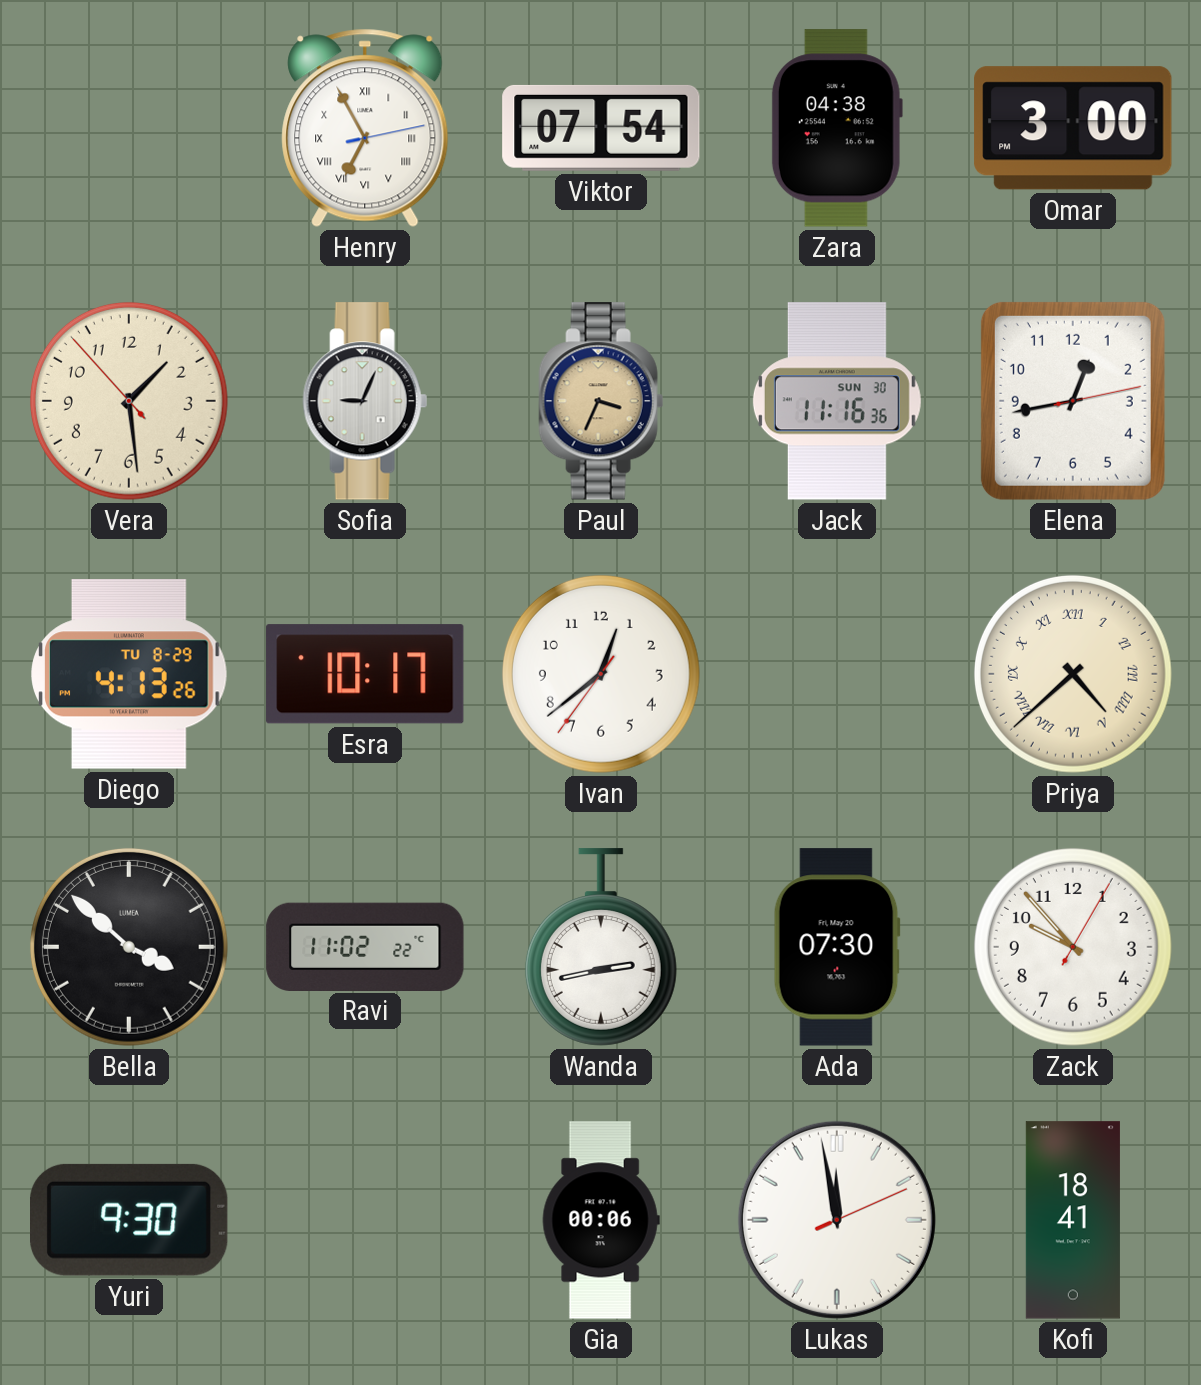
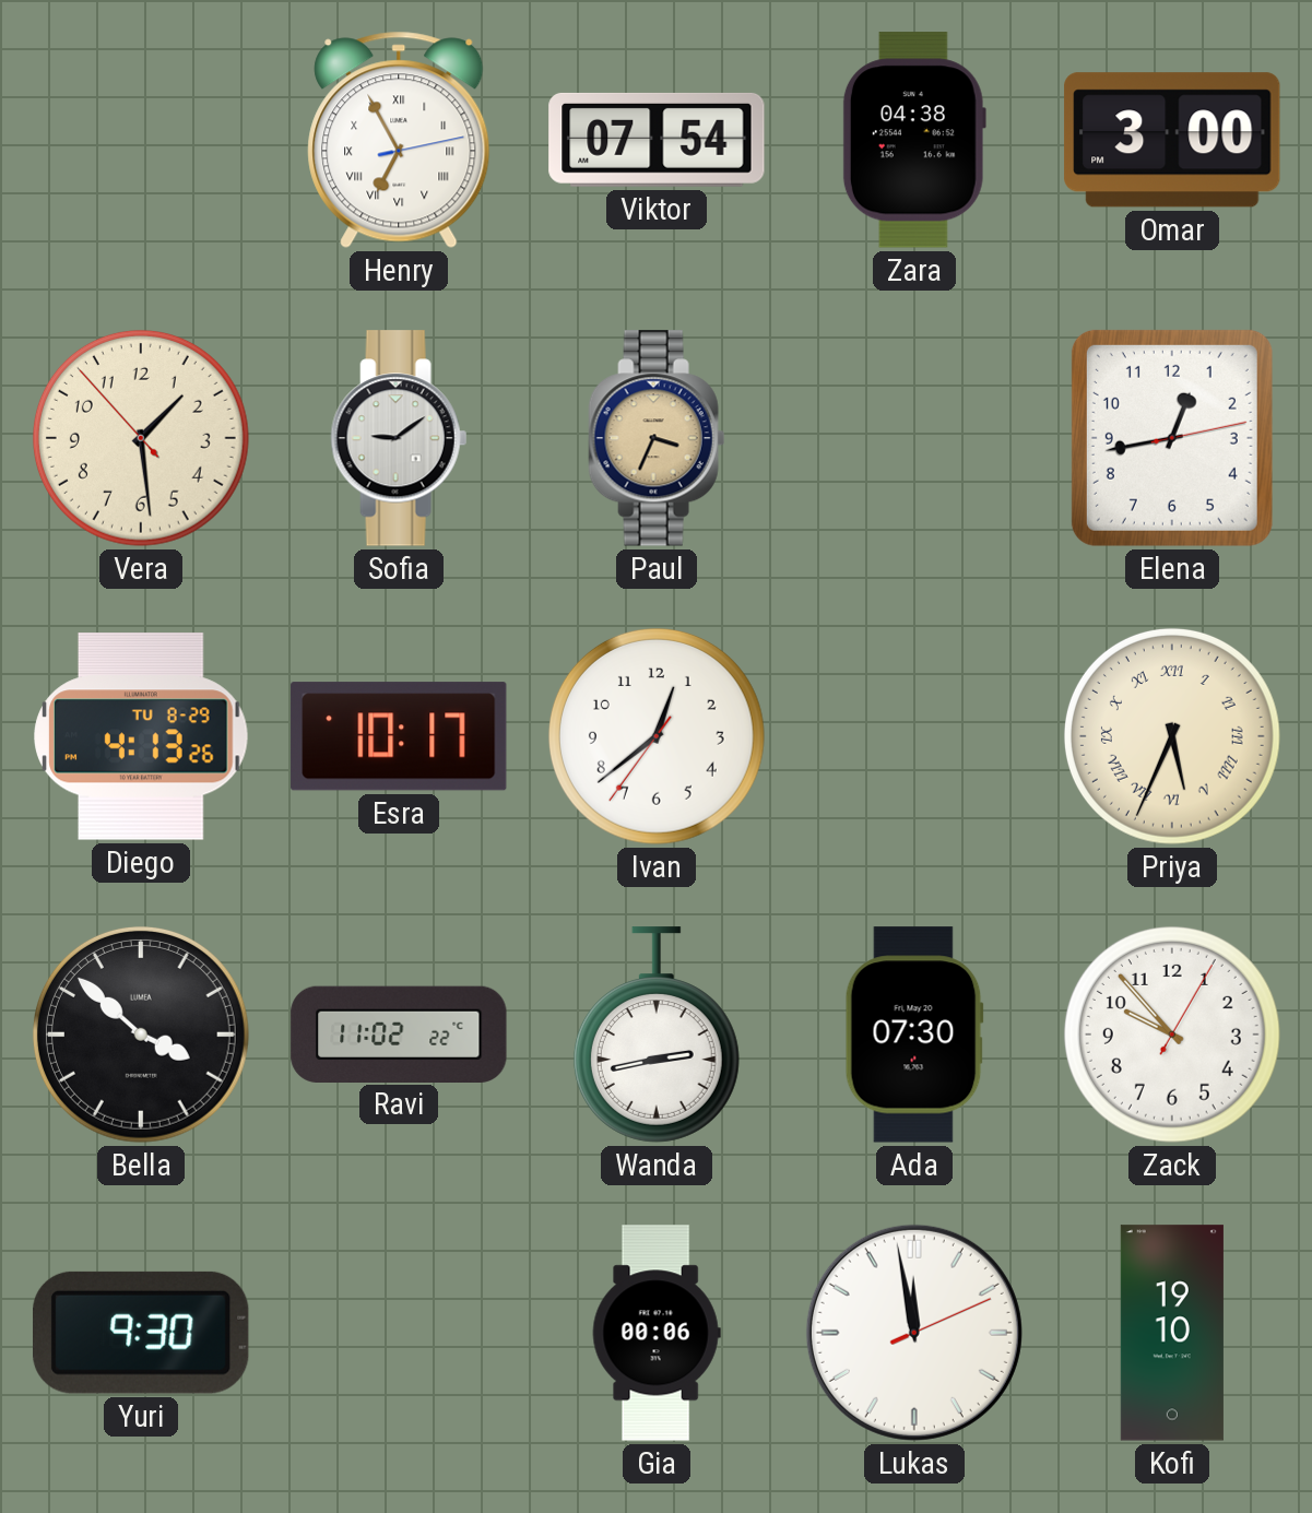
Sofia: 9:04 -> 9:09
Jack: 11:16 -> none
Priya: 4:38 -> 5:34
Kofi: 18:41 -> 19:10
